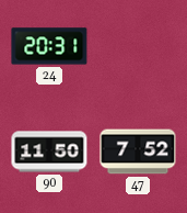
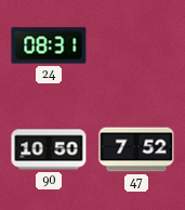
24: 20:31 -> 08:31
90: 11:50 -> 10:50
